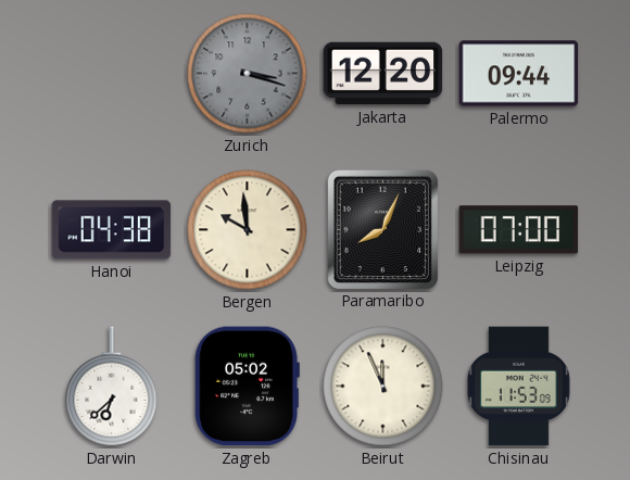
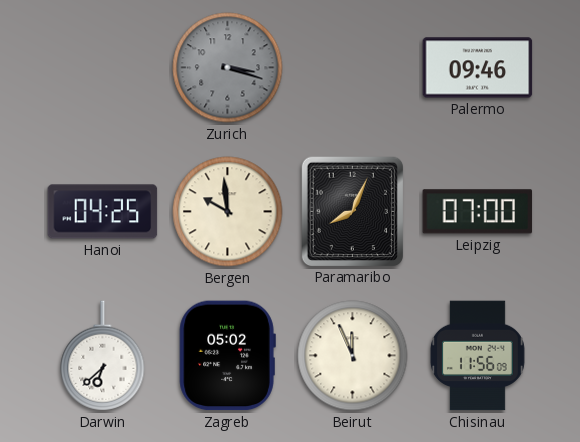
Jakarta: 12:20 -> none
Palermo: 09:44 -> 09:46
Hanoi: 04:38 -> 04:25
Chisinau: 11:53 -> 11:56
